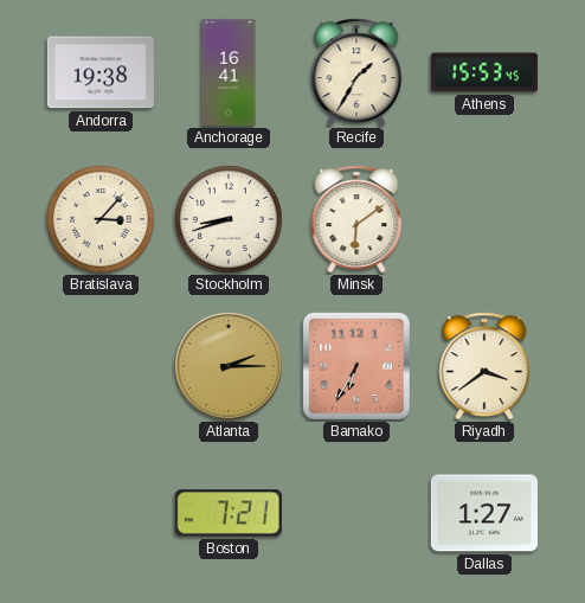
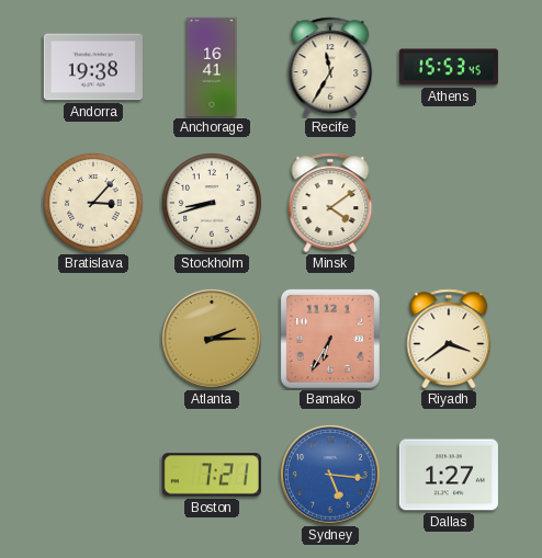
Recife: 1:35 -> 11:35
Minsk: 6:09 -> 4:09
Sydney: none -> 5:16
